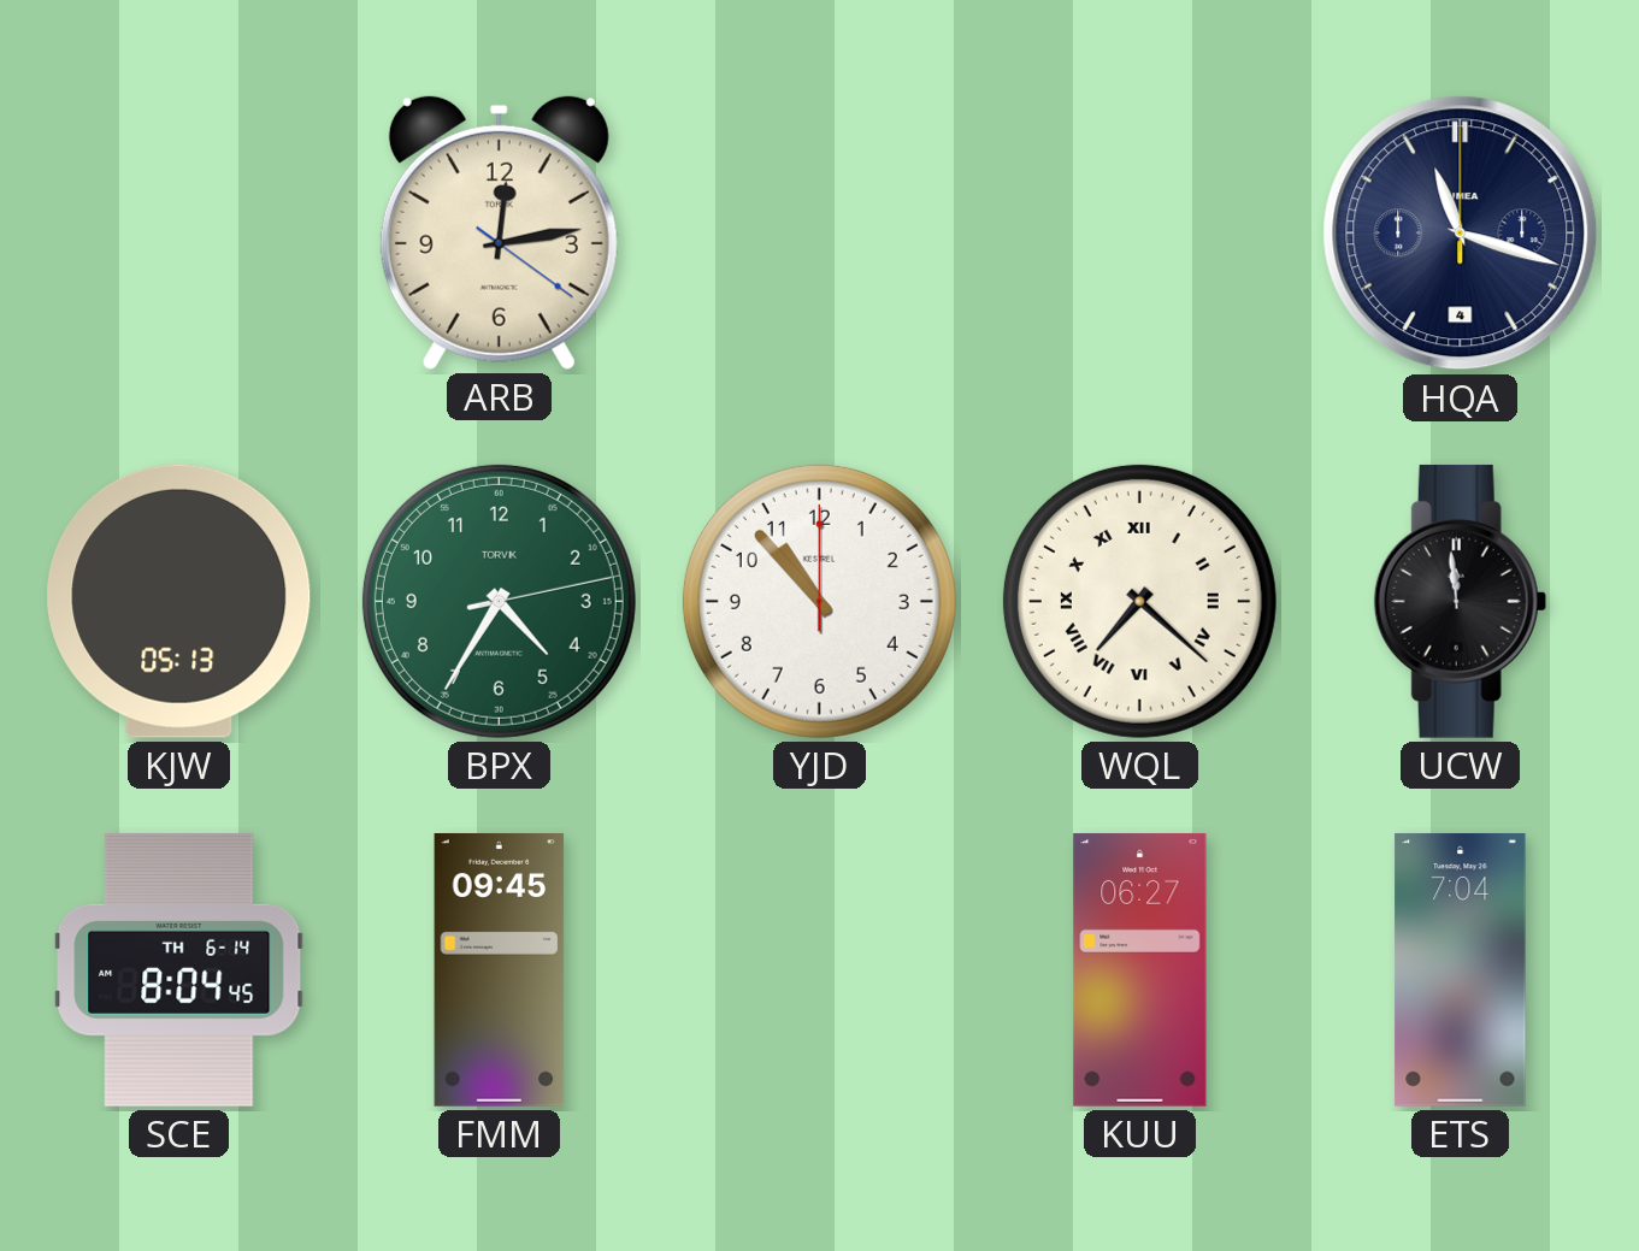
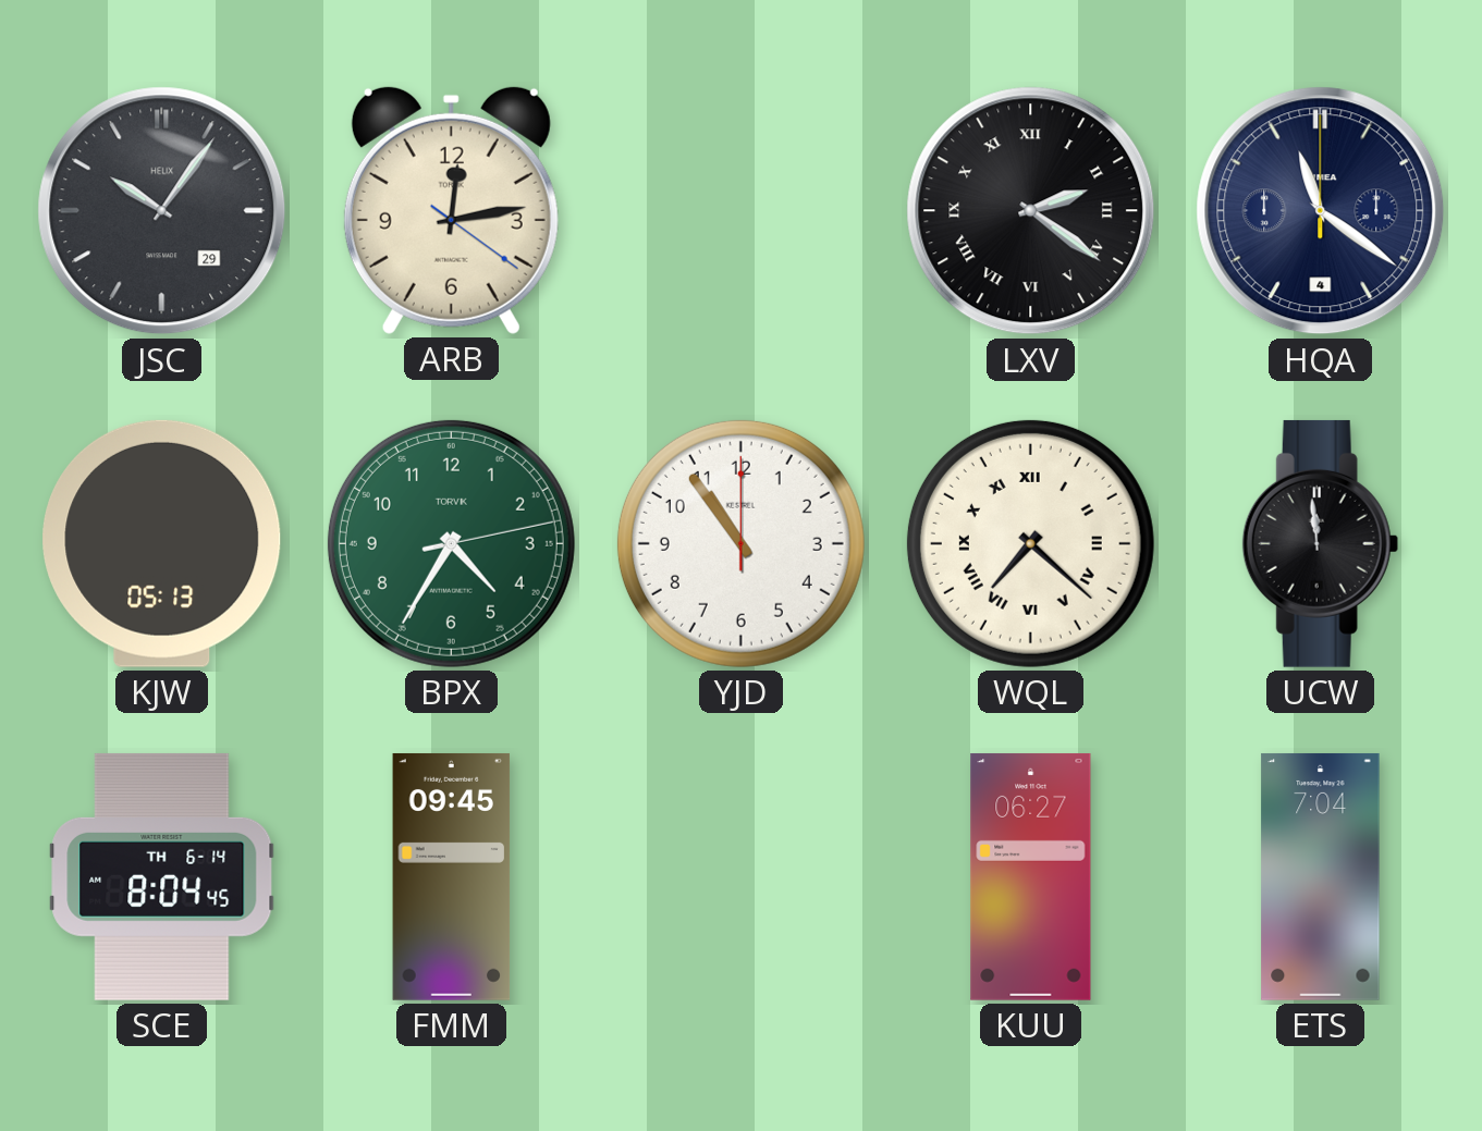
JSC: none -> 10:06
LXV: none -> 2:21
HQA: 11:18 -> 11:21
YJD: 10:53 -> 10:54
